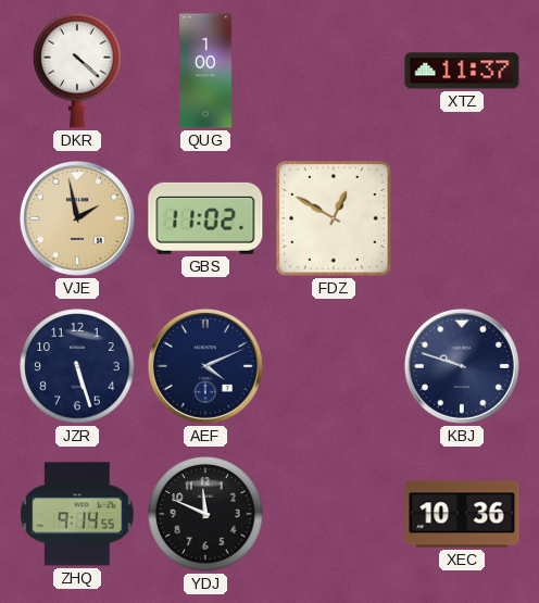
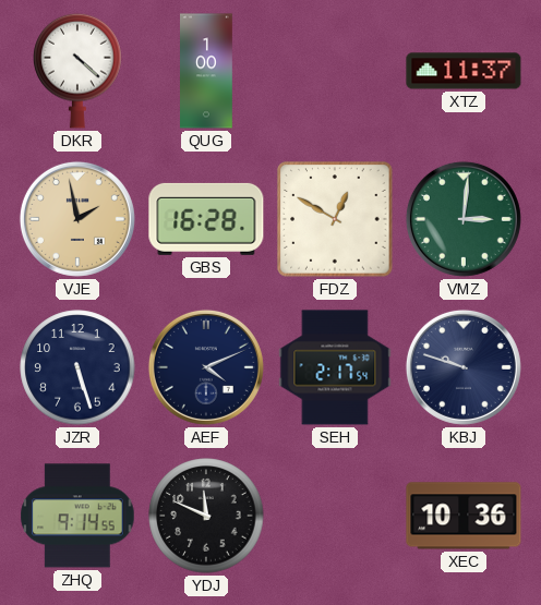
GBS: 11:02 -> 16:28
VMZ: none -> 3:01
SEH: none -> 2:17
